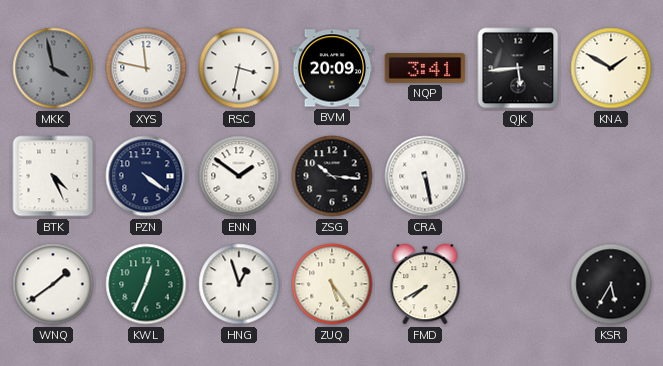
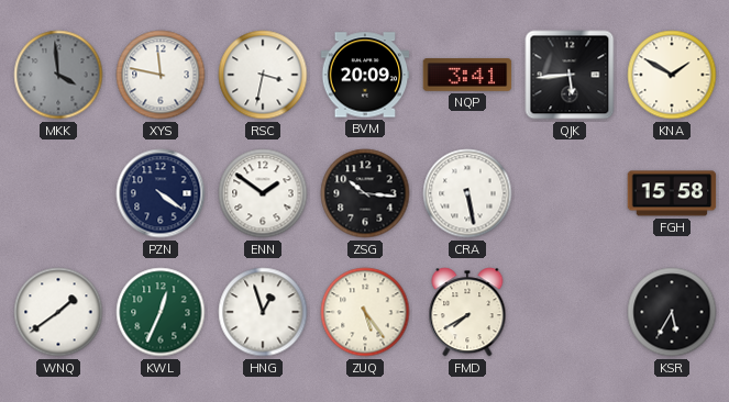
MKK: 3:58 -> 3:59
BTK: 4:26 -> none
FGH: none -> 15:58
